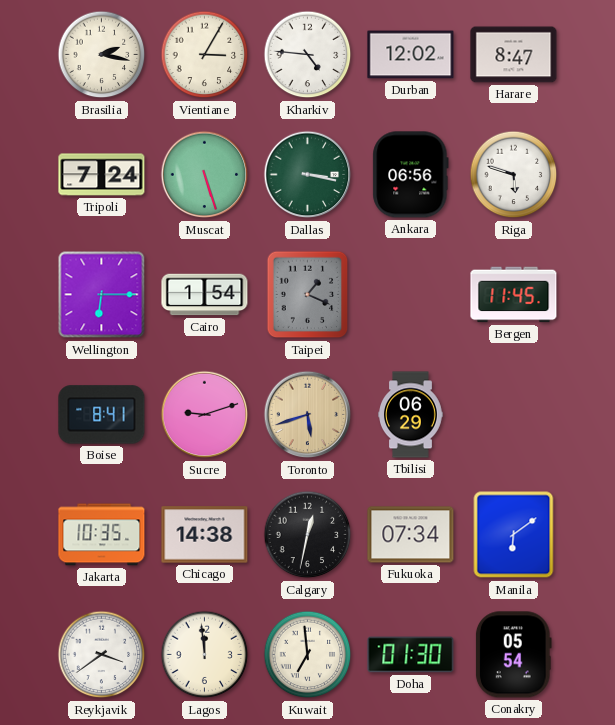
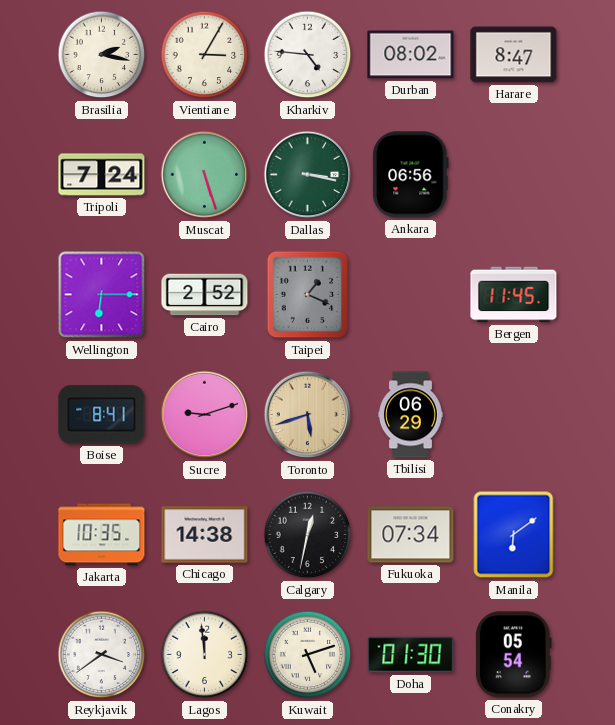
Durban: 12:02 -> 08:02
Riga: 5:48 -> none
Cairo: 1:54 -> 2:52
Kuwait: 6:59 -> 5:12
